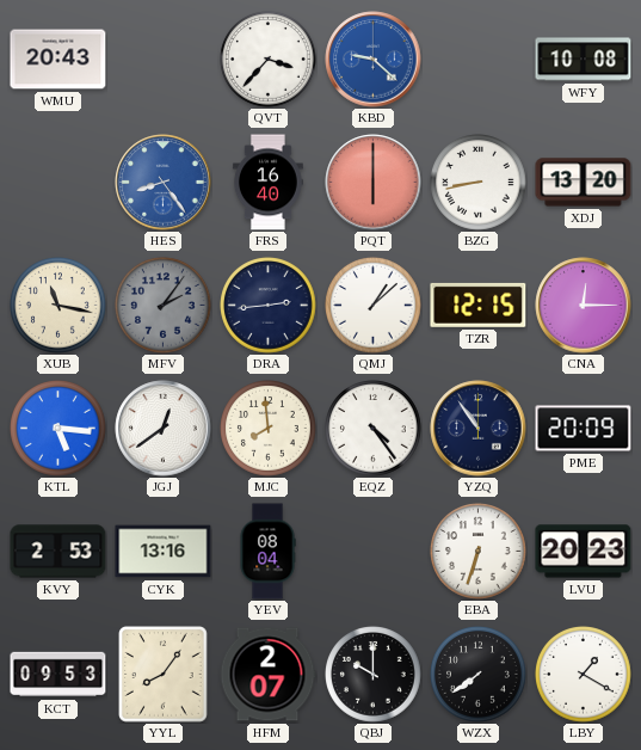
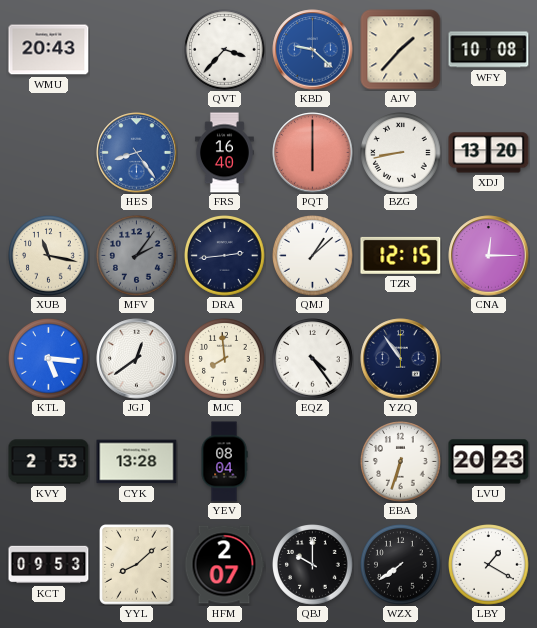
AJV: none -> 1:37
PME: 20:09 -> none
CYK: 13:16 -> 13:28
YYL: 8:06 -> 8:08
